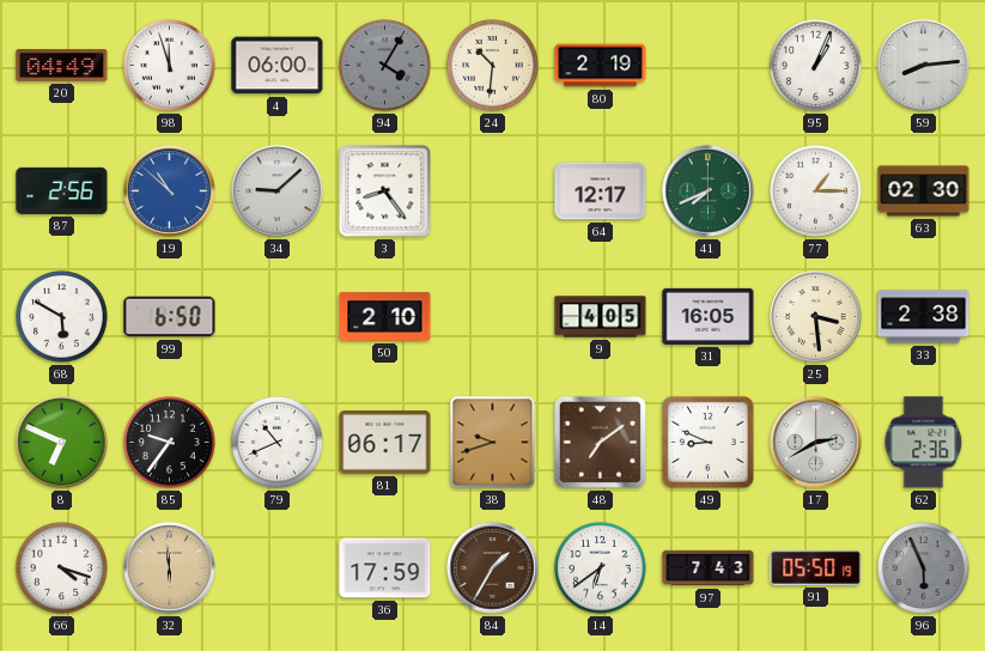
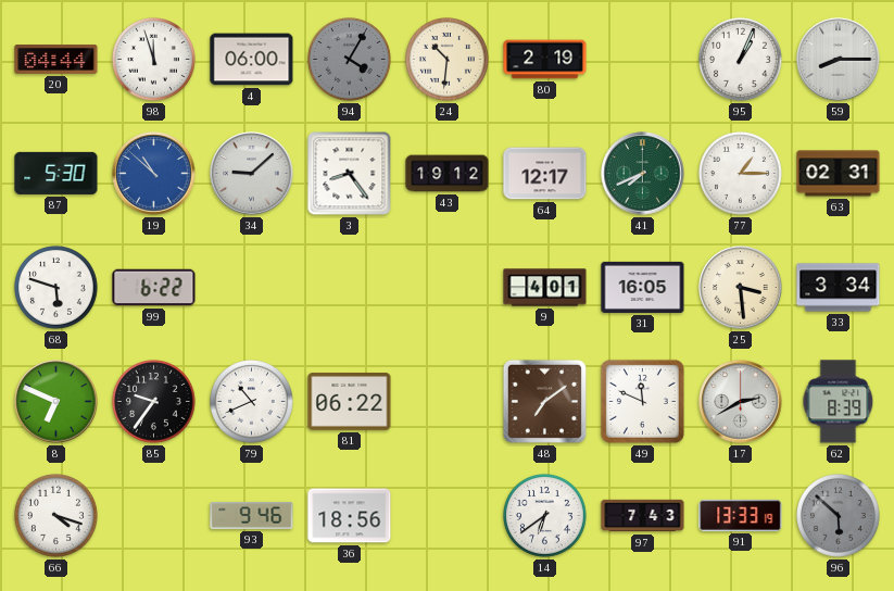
20: 04:49 -> 04:44
59: 8:14 -> 8:15
87: 2:56 -> 5:30
43: none -> 19:12
63: 02:30 -> 02:31
68: 5:50 -> 5:48
99: 6:50 -> 6:22
50: 2:10 -> none
9: 4:05 -> 4:01
33: 2:38 -> 3:34
81: 06:17 -> 06:22
38: 9:42 -> none
49: 8:49 -> 11:49
62: 2:36 -> 8:39
32: 5:59 -> none
93: none -> 9:46
36: 17:59 -> 18:56
84: 1:35 -> none
91: 05:50 -> 13:33
96: 5:56 -> 5:52
